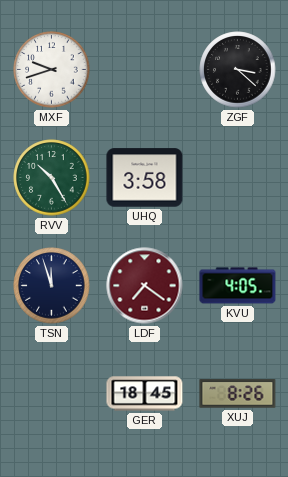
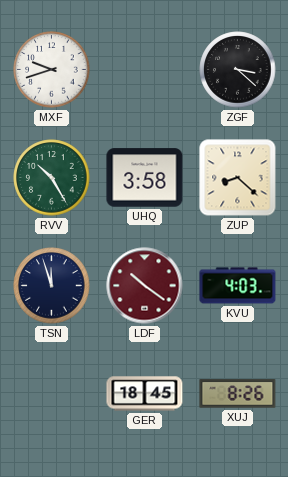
ZUP: none -> 8:22
LDF: 7:21 -> 10:21
KVU: 4:05 -> 4:03
